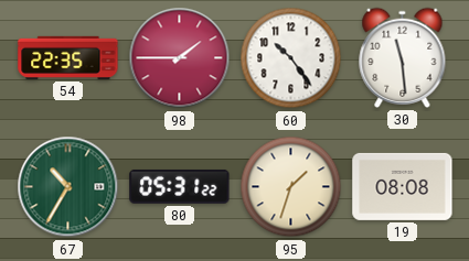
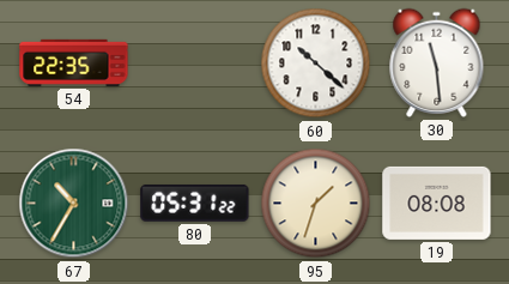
98: 1:45 -> none
60: 10:24 -> 10:22
